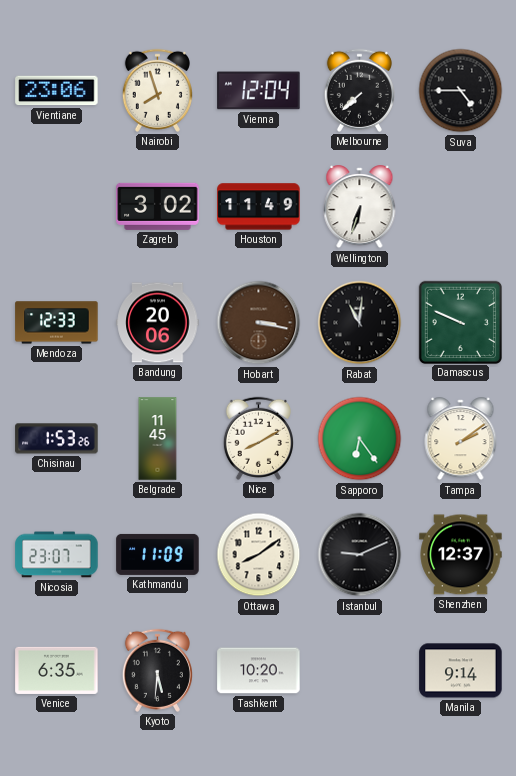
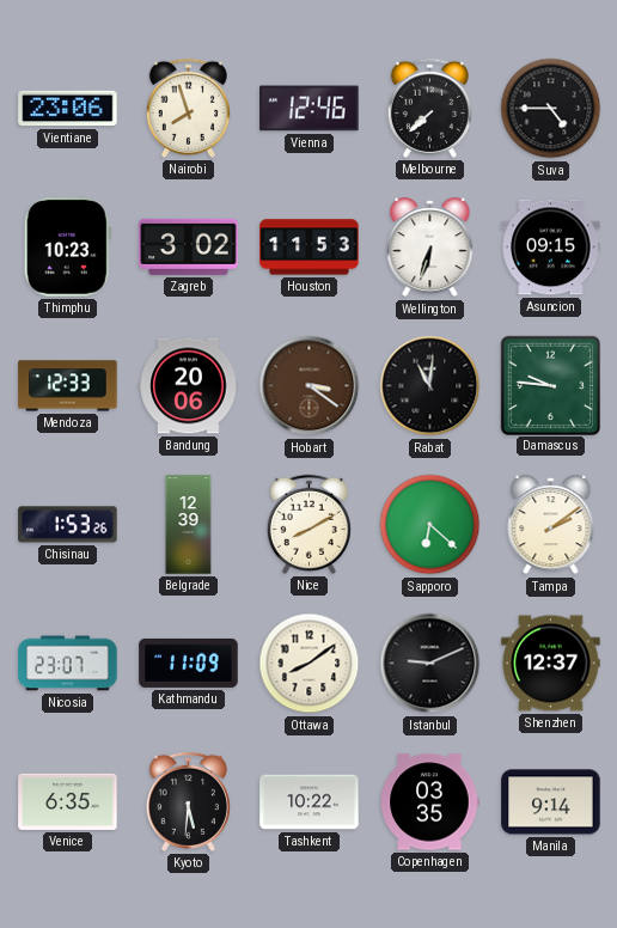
Vienna: 12:04 -> 12:46
Thimphu: none -> 10:23
Houston: 11:49 -> 11:53
Asuncion: none -> 09:15
Hobart: 3:17 -> 3:21
Damascus: 9:49 -> 9:46
Belgrade: 11:45 -> 12:39
Sapporo: 6:24 -> 6:22
Tashkent: 10:20 -> 10:22
Copenhagen: none -> 03:35
